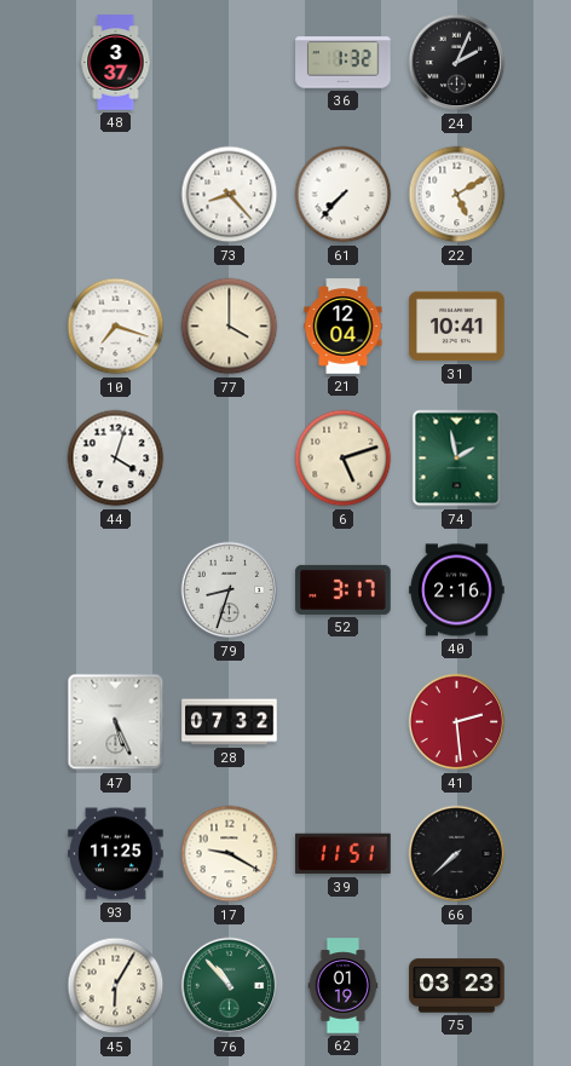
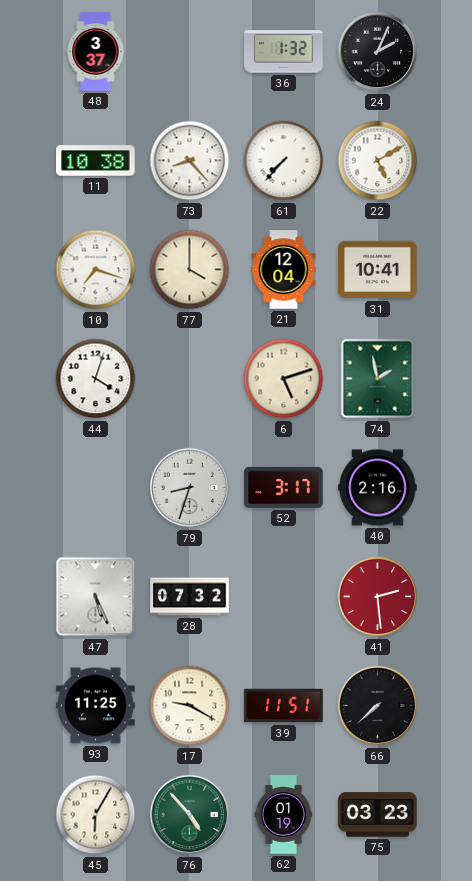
11: none -> 10:38
76: 10:53 -> 4:53
